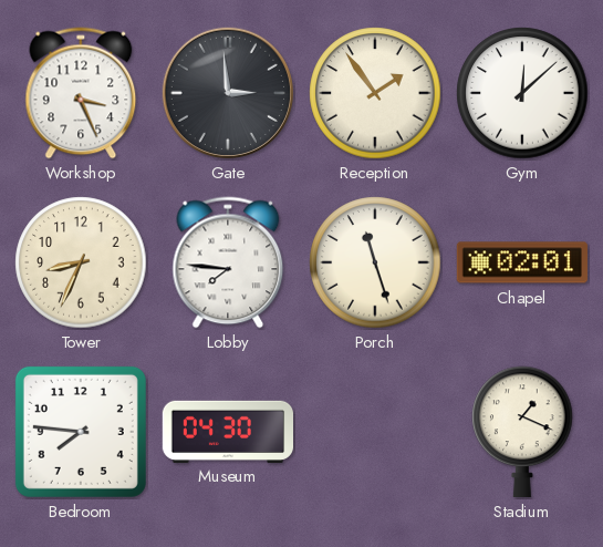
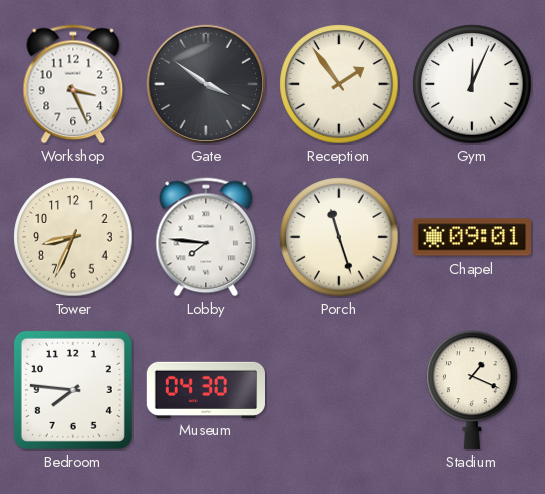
Gate: 2:59 -> 3:51
Gym: 12:08 -> 12:04
Chapel: 02:01 -> 09:01
